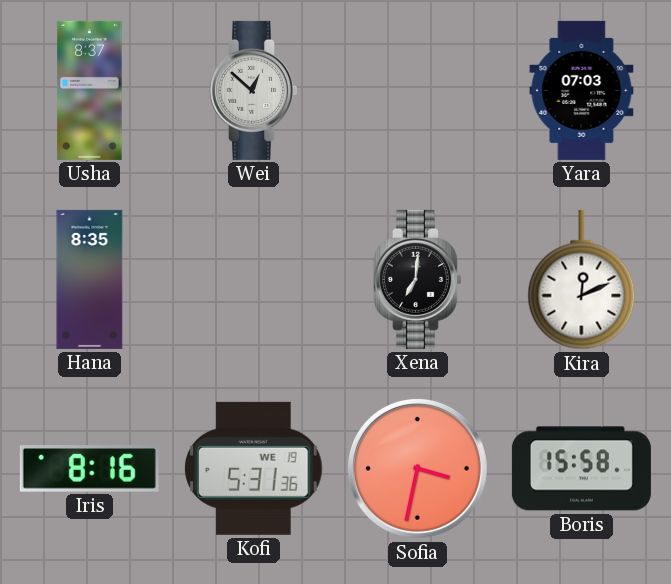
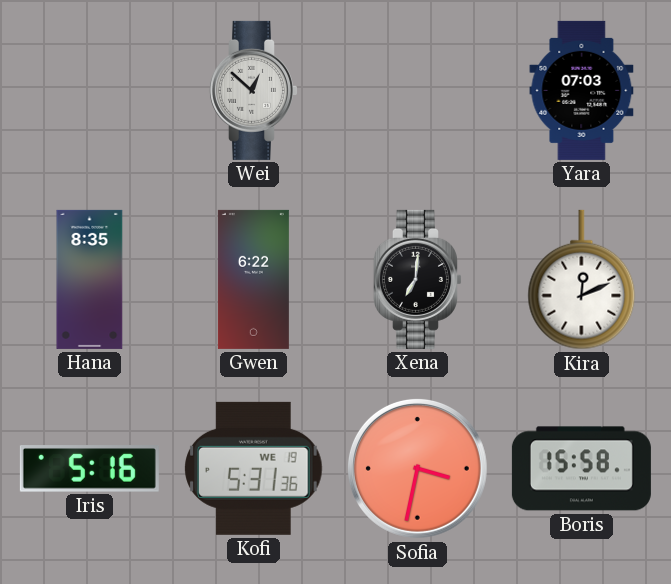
Usha: 8:37 -> none
Gwen: none -> 6:22
Iris: 8:16 -> 5:16
